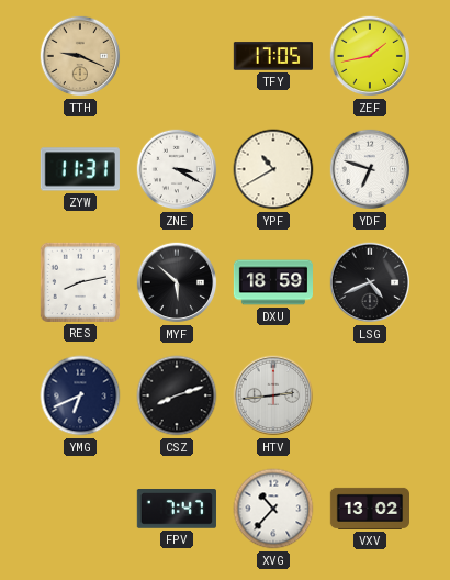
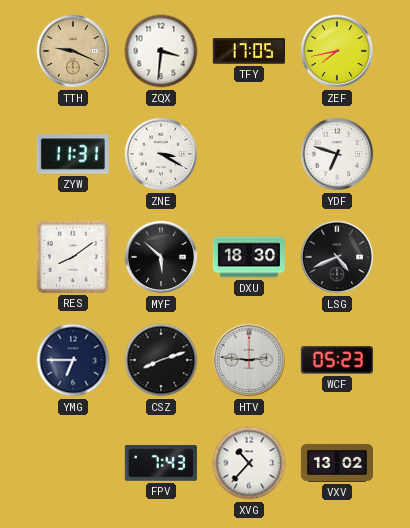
ZQX: none -> 3:31
ZEF: 1:43 -> 7:43
YPF: 10:40 -> none
RES: 8:13 -> 8:09
DXU: 18:59 -> 18:30
YMG: 6:41 -> 6:45
HTV: 2:44 -> 2:46
WCF: none -> 05:23
FPV: 7:47 -> 7:43
